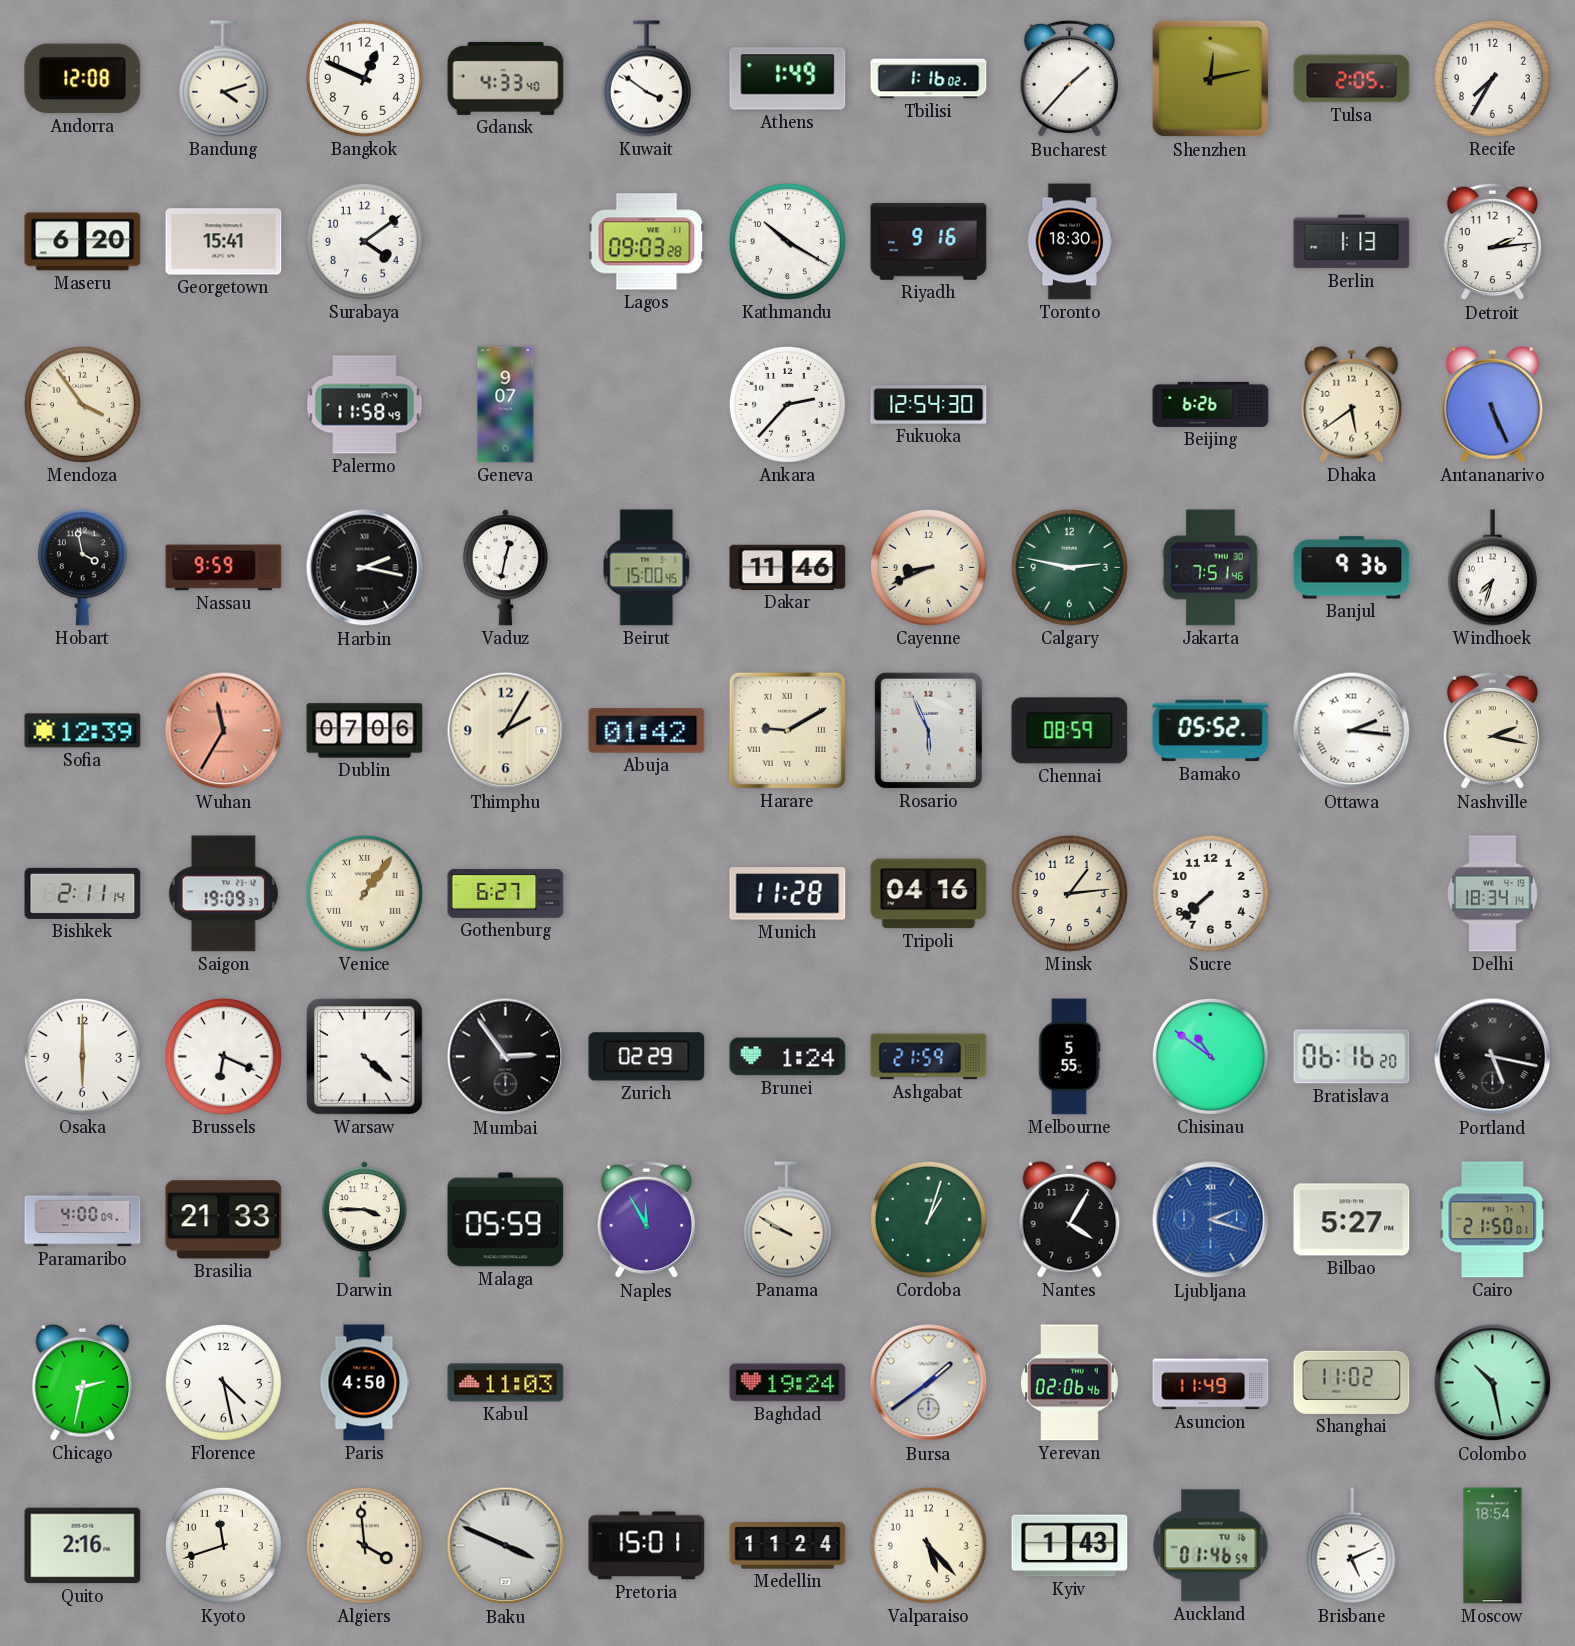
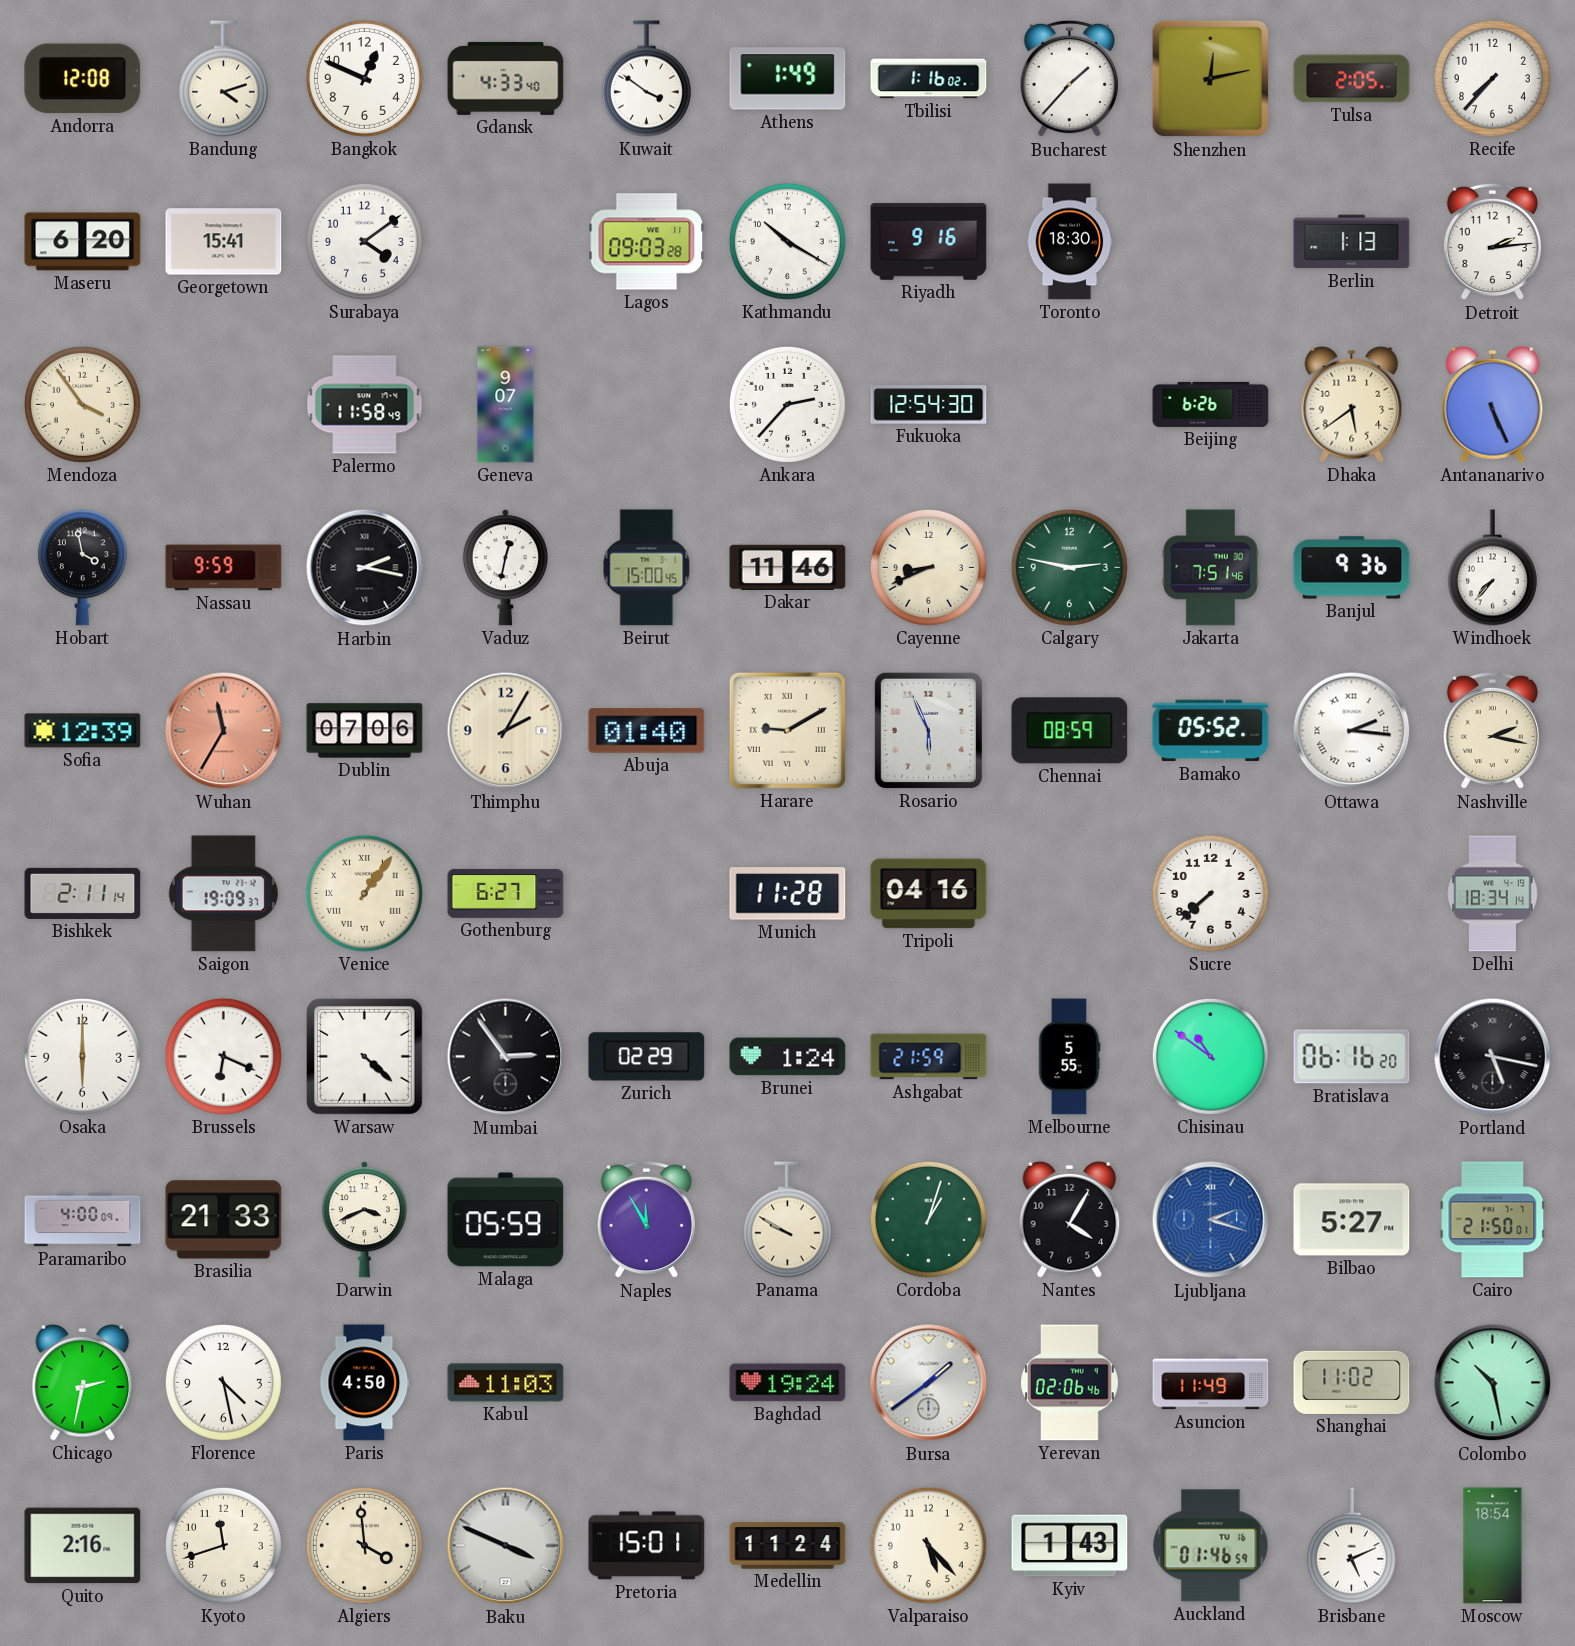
Recife: 7:35 -> 7:37
Windhoek: 7:33 -> 7:37
Abuja: 01:42 -> 01:40
Minsk: 1:14 -> none
Darwin: 3:45 -> 3:41
